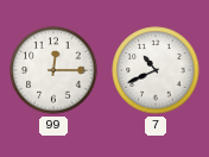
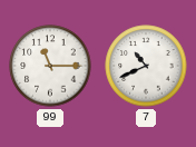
99: 12:15 -> 11:15
